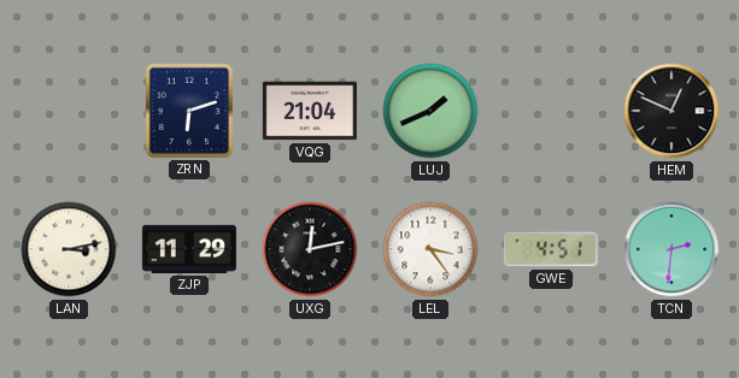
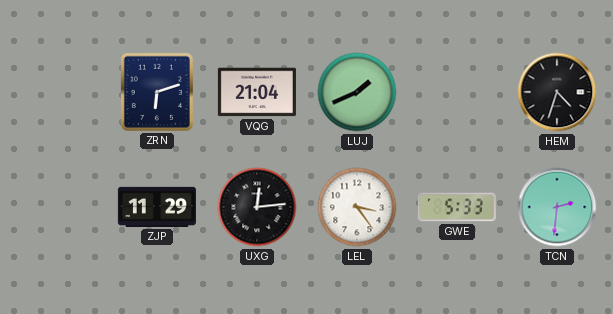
HEM: 12:49 -> 4:33
LAN: 3:13 -> none
UXG: 12:13 -> 12:14
GWE: 4:51 -> 5:33
